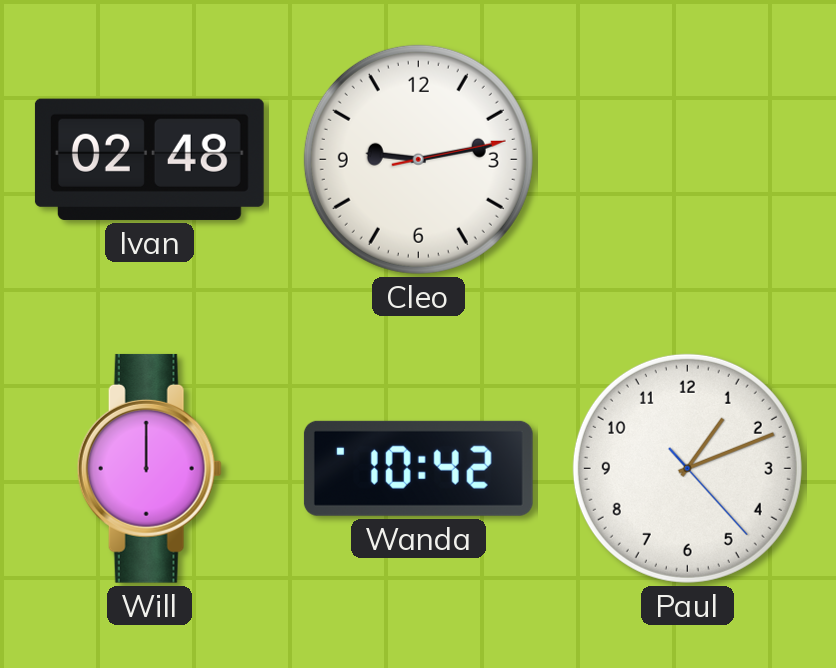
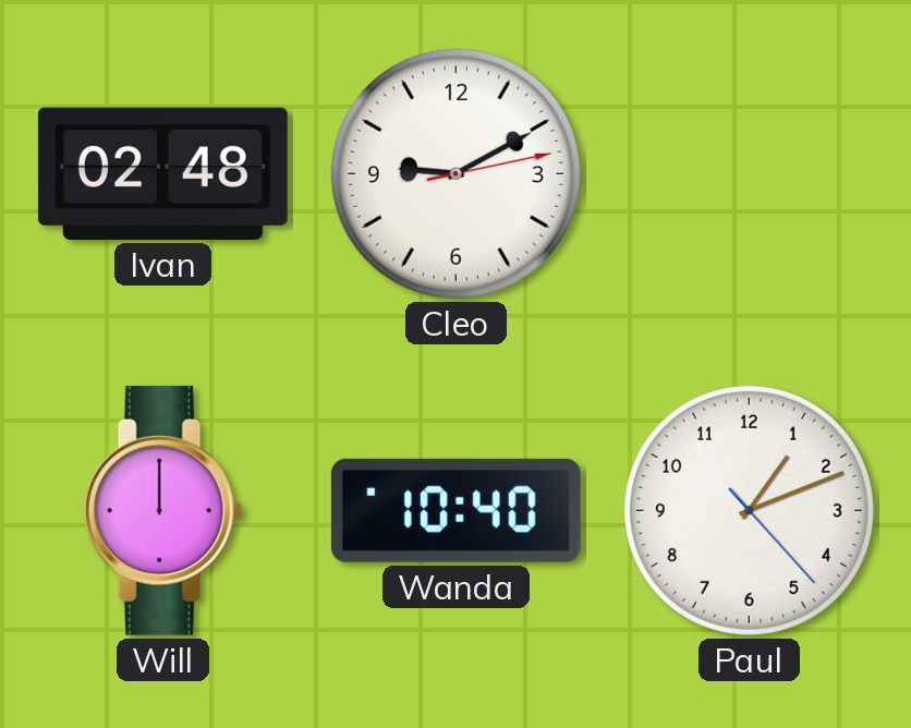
Cleo: 9:13 -> 9:10
Wanda: 10:42 -> 10:40
